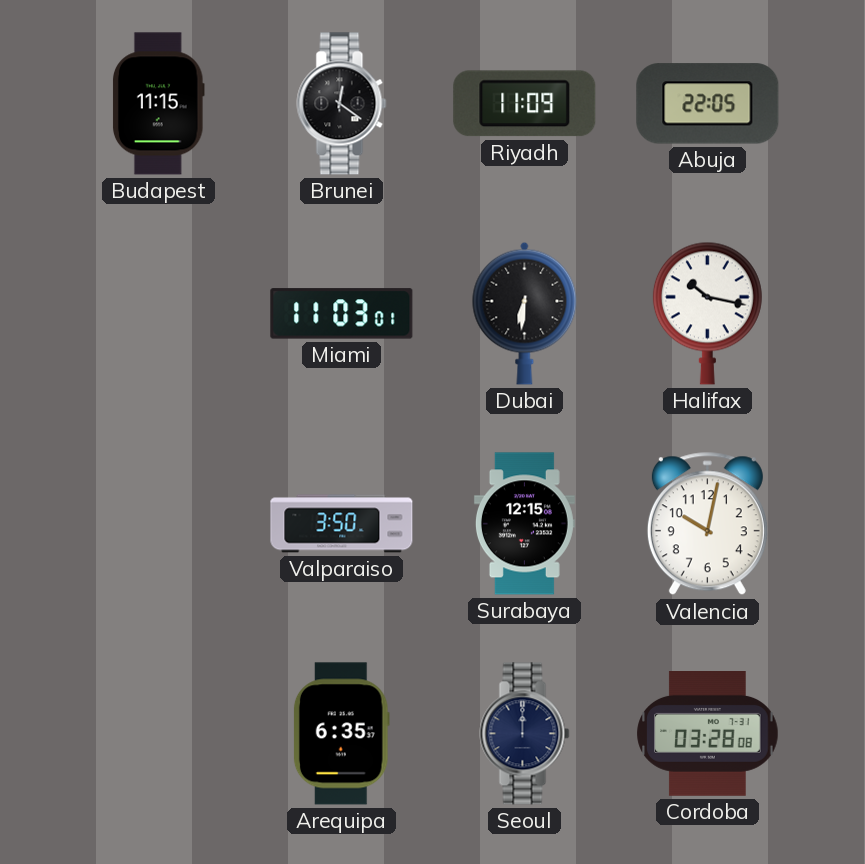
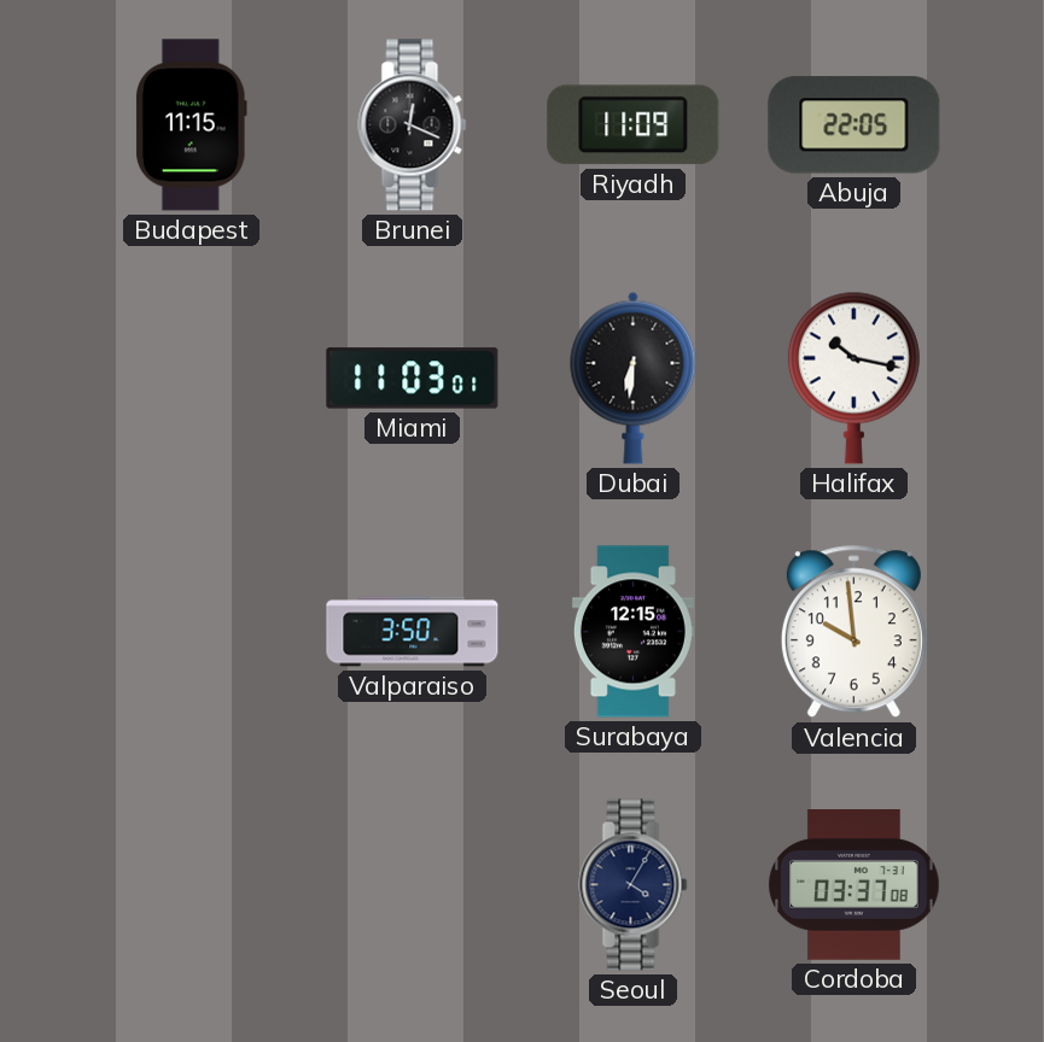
Brunei: 12:21 -> 12:19
Valencia: 10:02 -> 9:59
Arequipa: 6:35 -> none
Seoul: 12:00 -> 4:05
Cordoba: 03:28 -> 03:37
